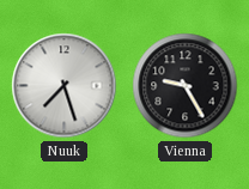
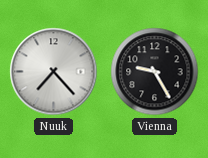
Nuuk: 7:27 -> 7:23
